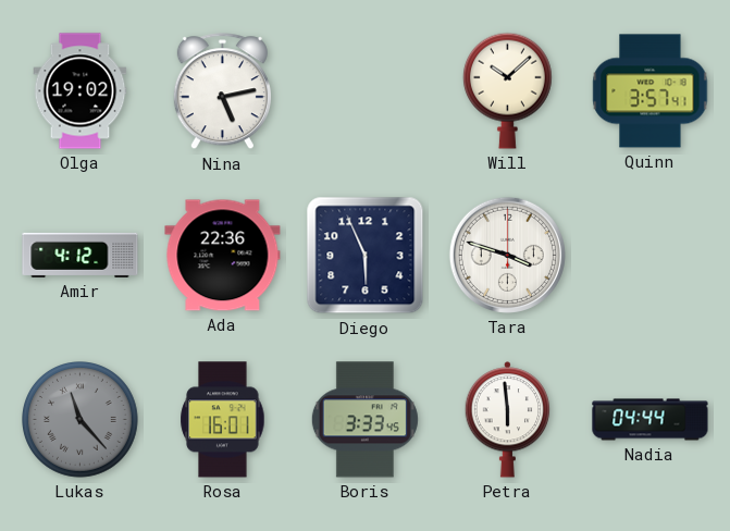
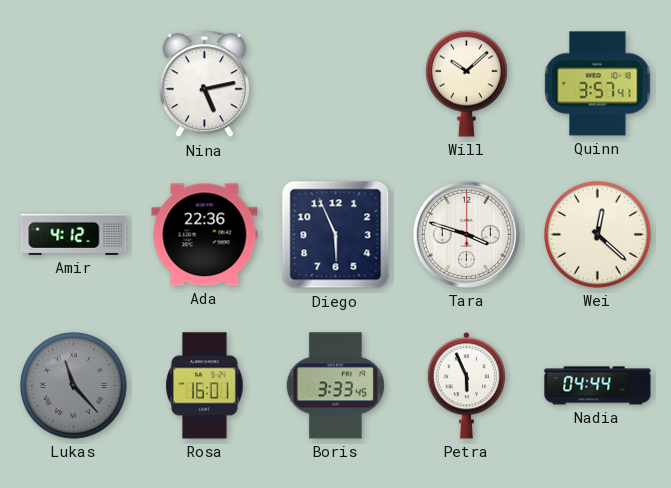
Olga: 19:02 -> none
Wei: none -> 12:22
Petra: 5:59 -> 5:56
